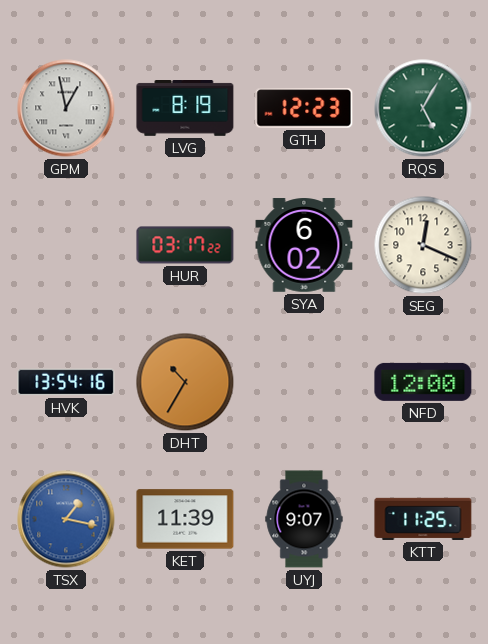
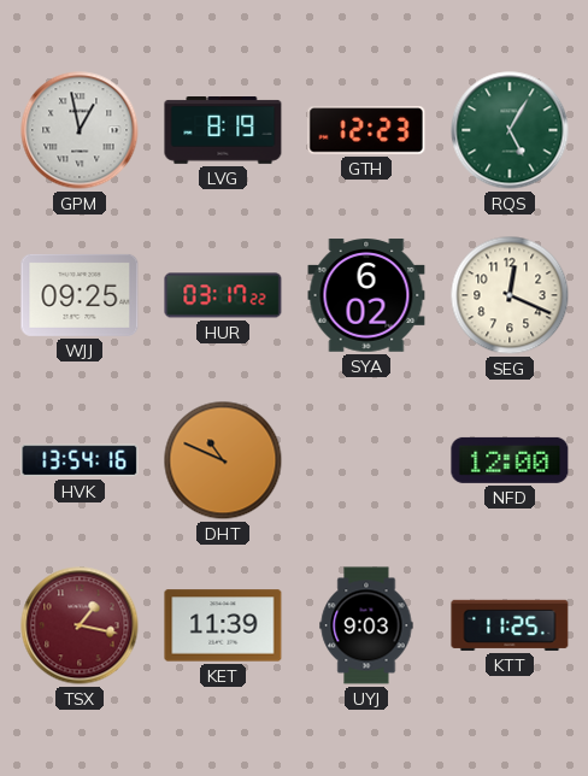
WJJ: none -> 09:25
DHT: 10:35 -> 10:49
TSX dial: blue -> burgundy
UYJ: 9:07 -> 9:03
